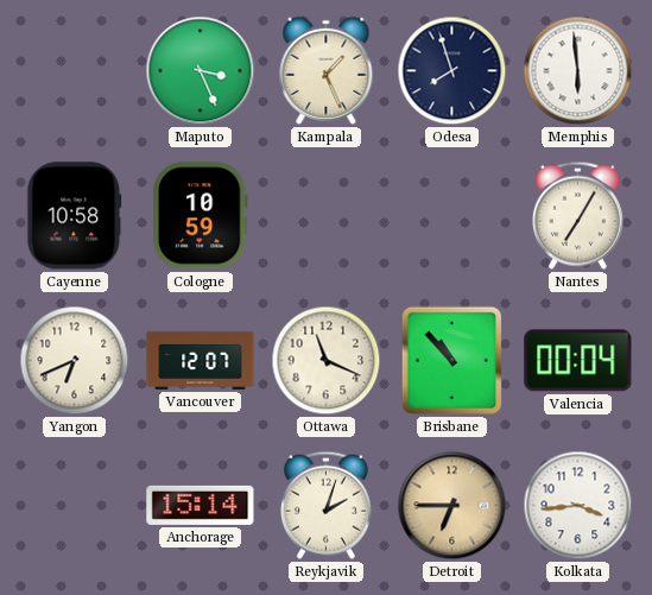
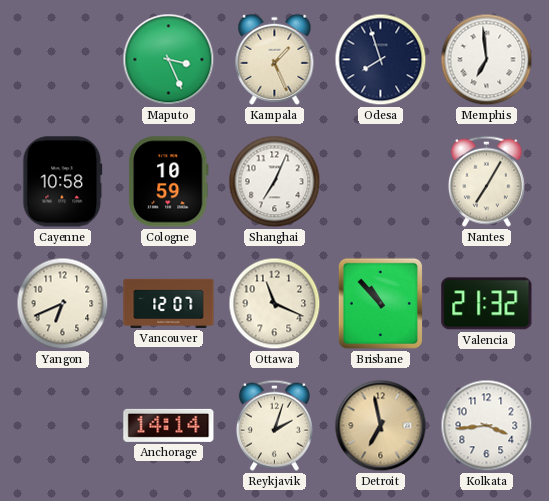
Memphis: 5:59 -> 6:59
Shanghai: none -> 7:04
Valencia: 00:04 -> 21:32
Anchorage: 15:14 -> 14:14
Detroit: 6:45 -> 6:58
